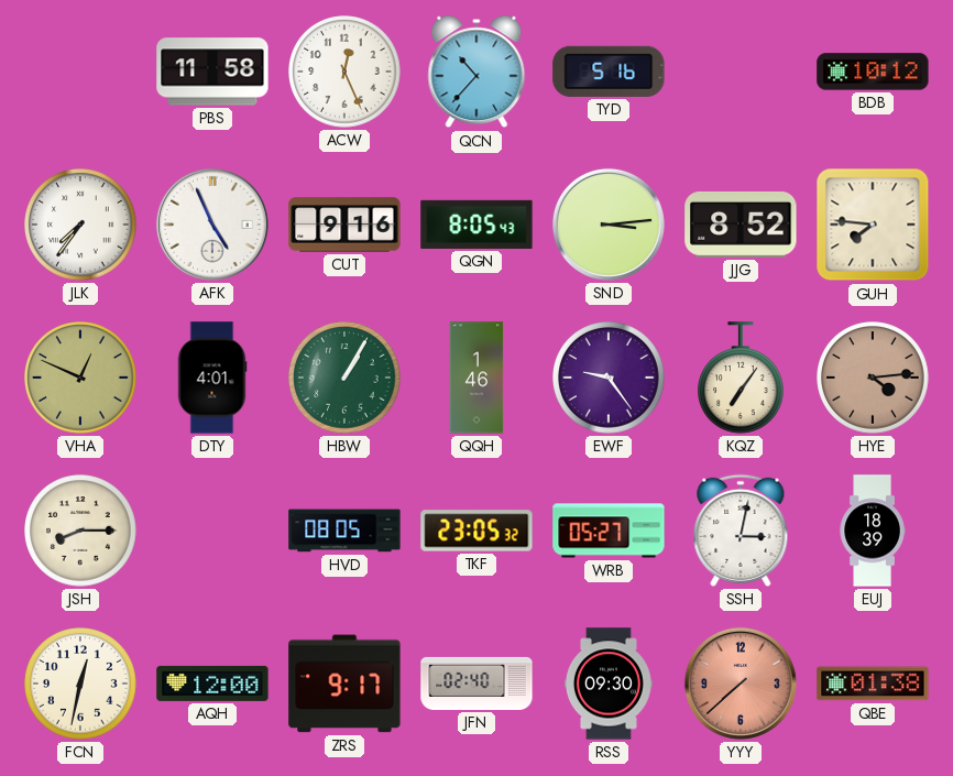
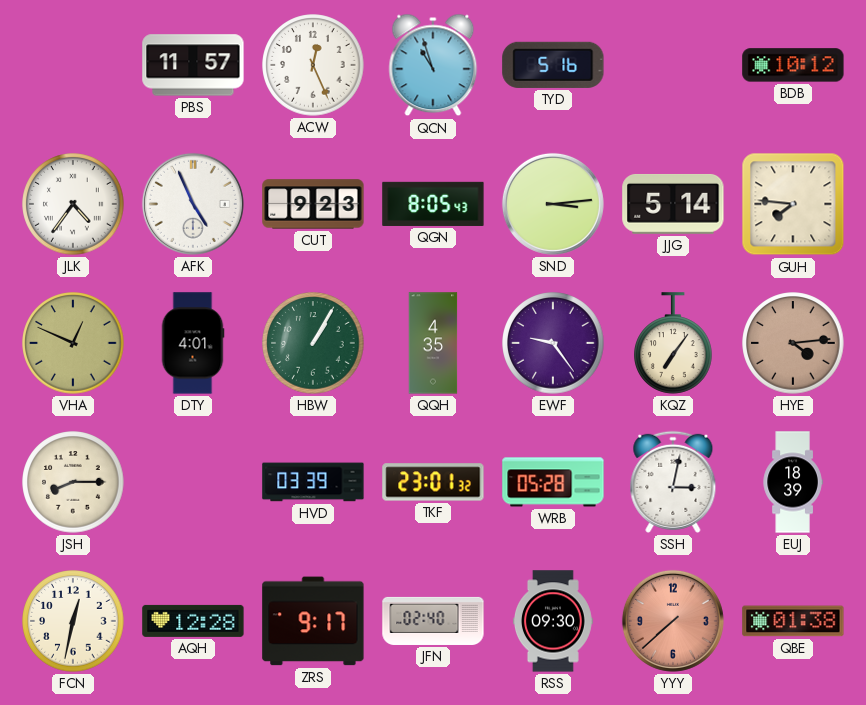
PBS: 11:58 -> 11:57
QCN: 10:37 -> 10:57
JLK: 7:36 -> 4:36
CUT: 9:16 -> 9:23
JJG: 8:52 -> 5:14
QQH: 1:46 -> 4:35
HVD: 08:05 -> 03:39
TKF: 23:05 -> 23:01
WRB: 05:27 -> 05:28
AQH: 12:00 -> 12:28
